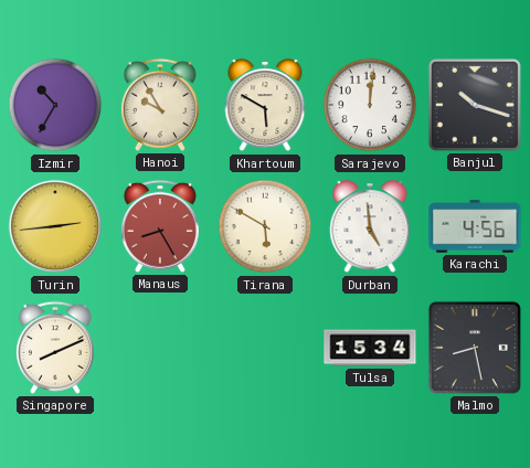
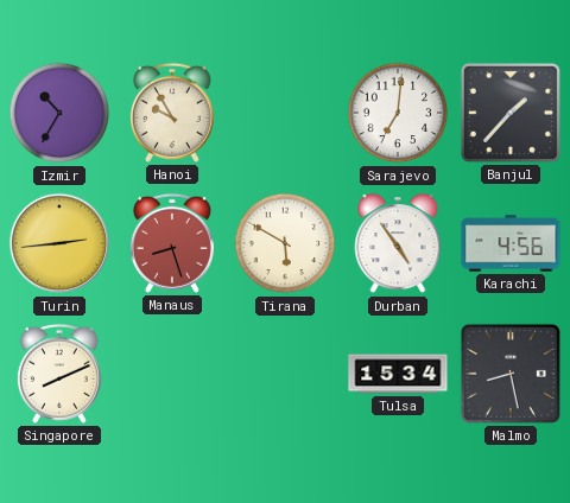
Khartoum: 5:50 -> none
Sarajevo: 12:01 -> 7:01
Banjul: 10:18 -> 1:37
Manaus: 8:25 -> 8:27
Durban: 4:59 -> 4:54
